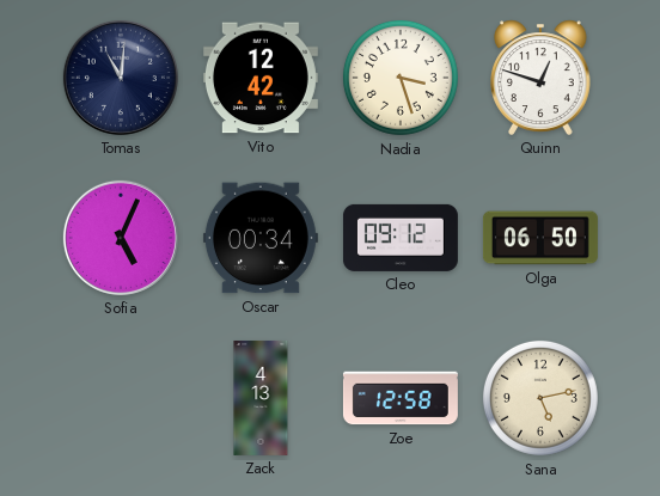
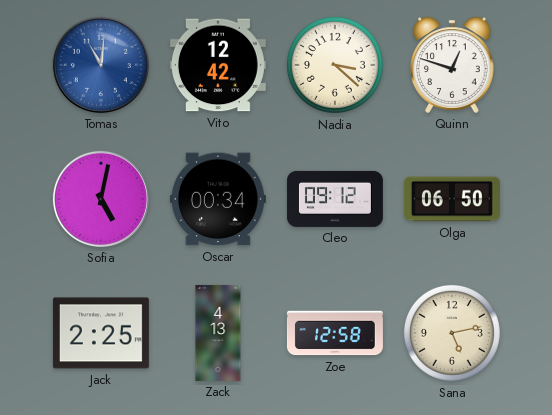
Tomas dial: navy -> blue
Nadia: 3:27 -> 3:22
Sofia: 5:04 -> 5:02
Jack: none -> 2:25
